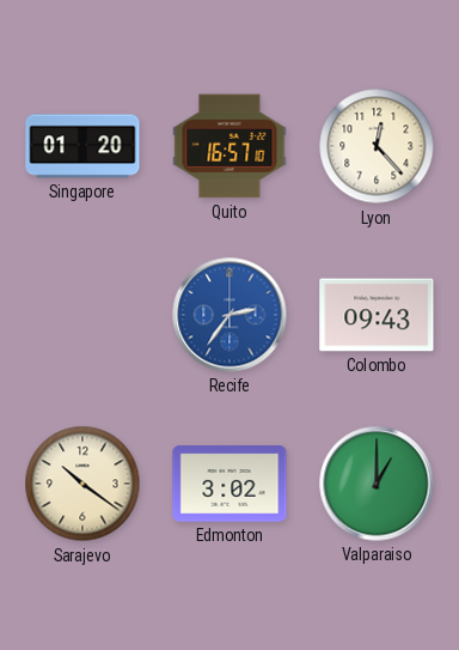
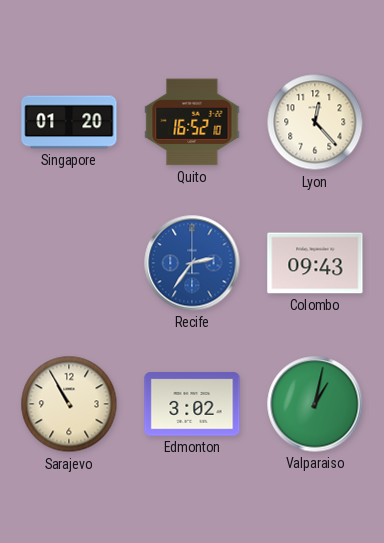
Quito: 16:57 -> 16:52
Sarajevo: 10:21 -> 10:55
Valparaiso: 1:00 -> 1:02
